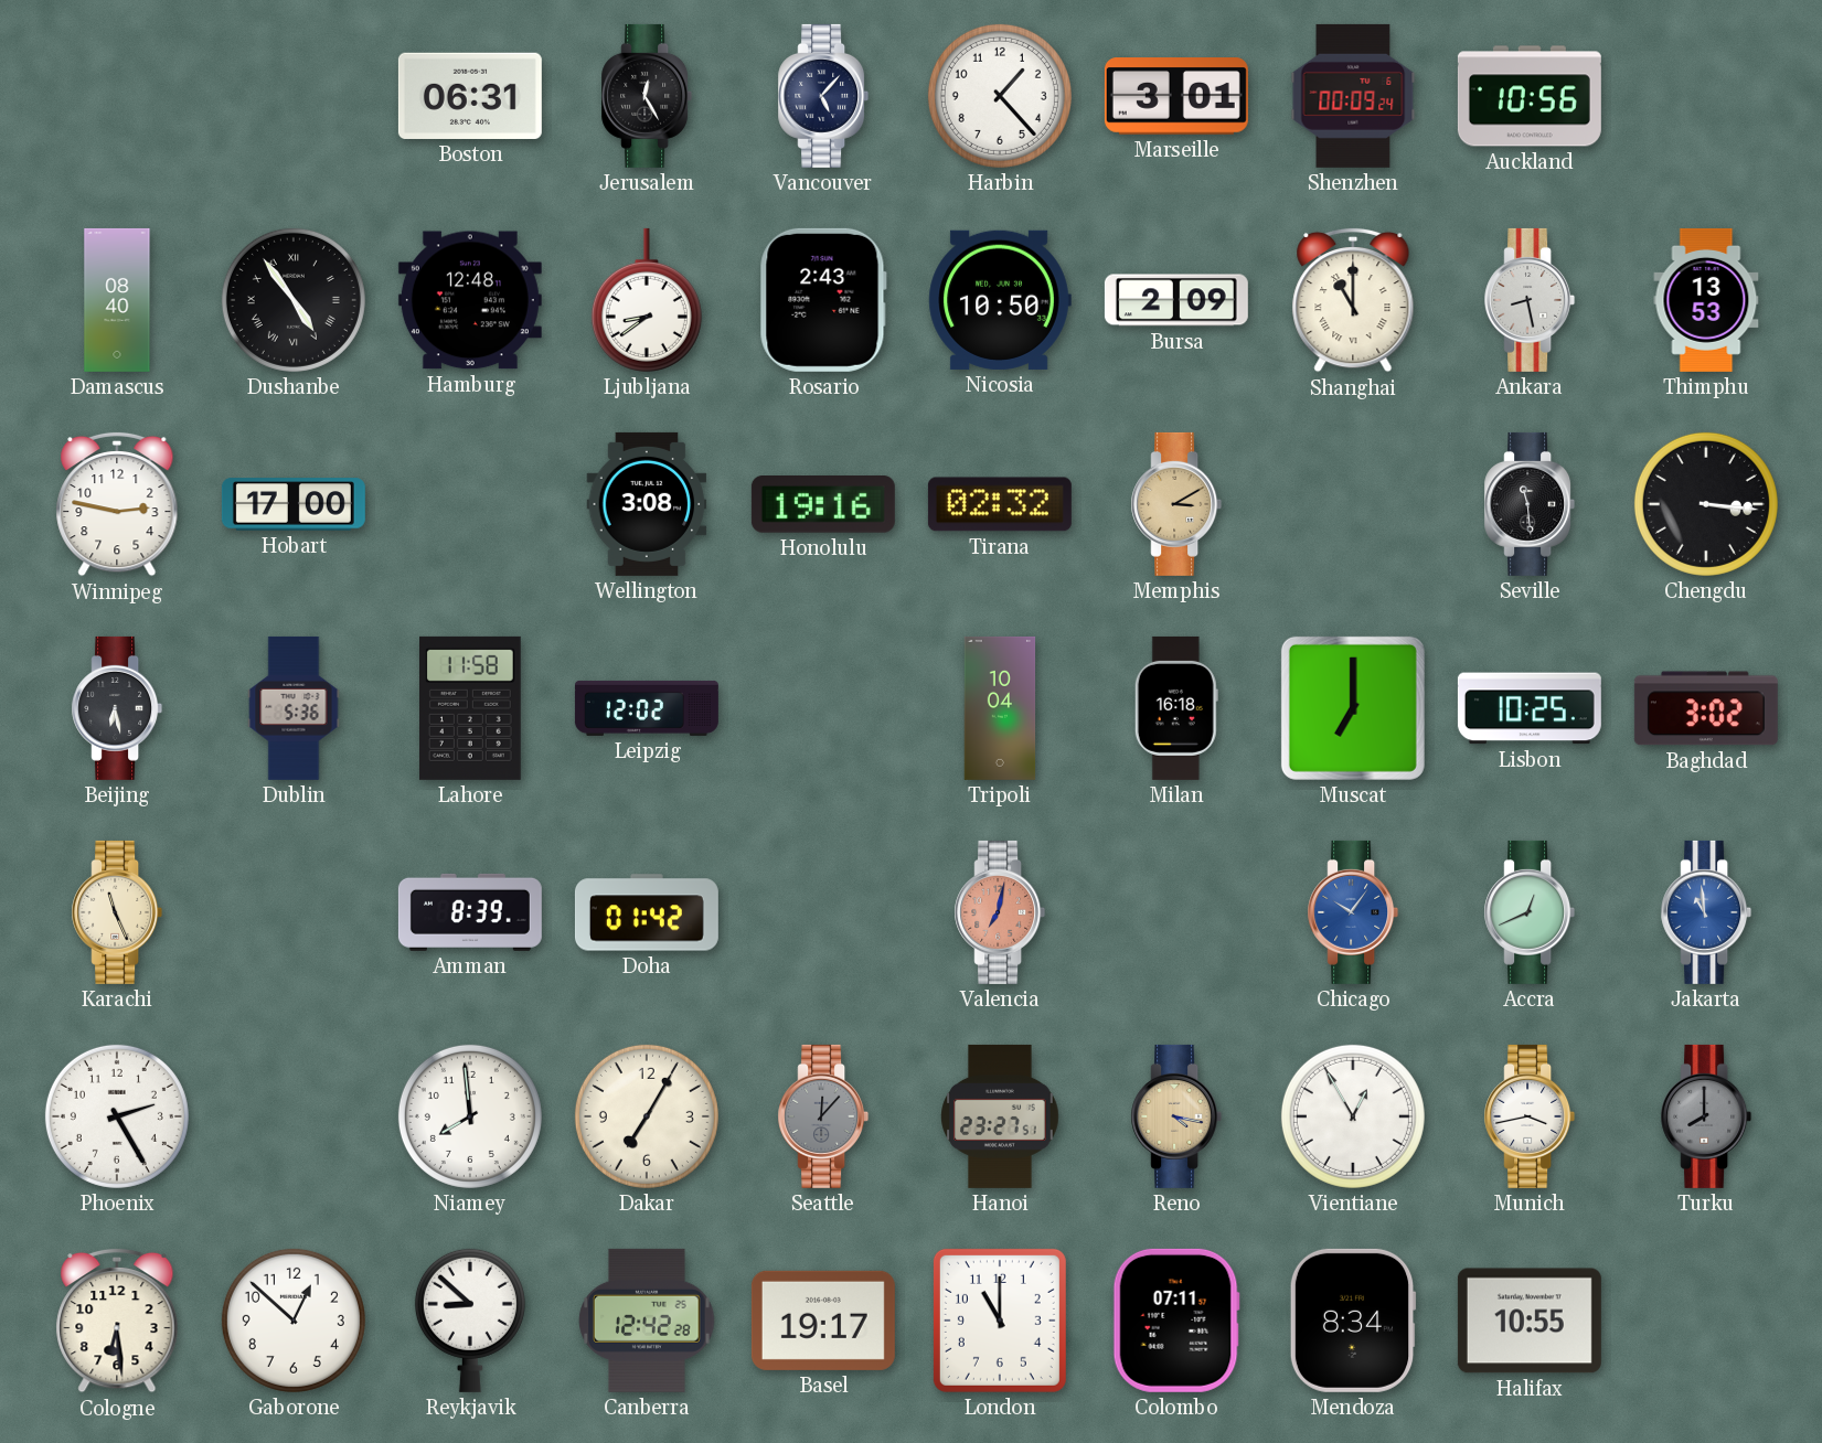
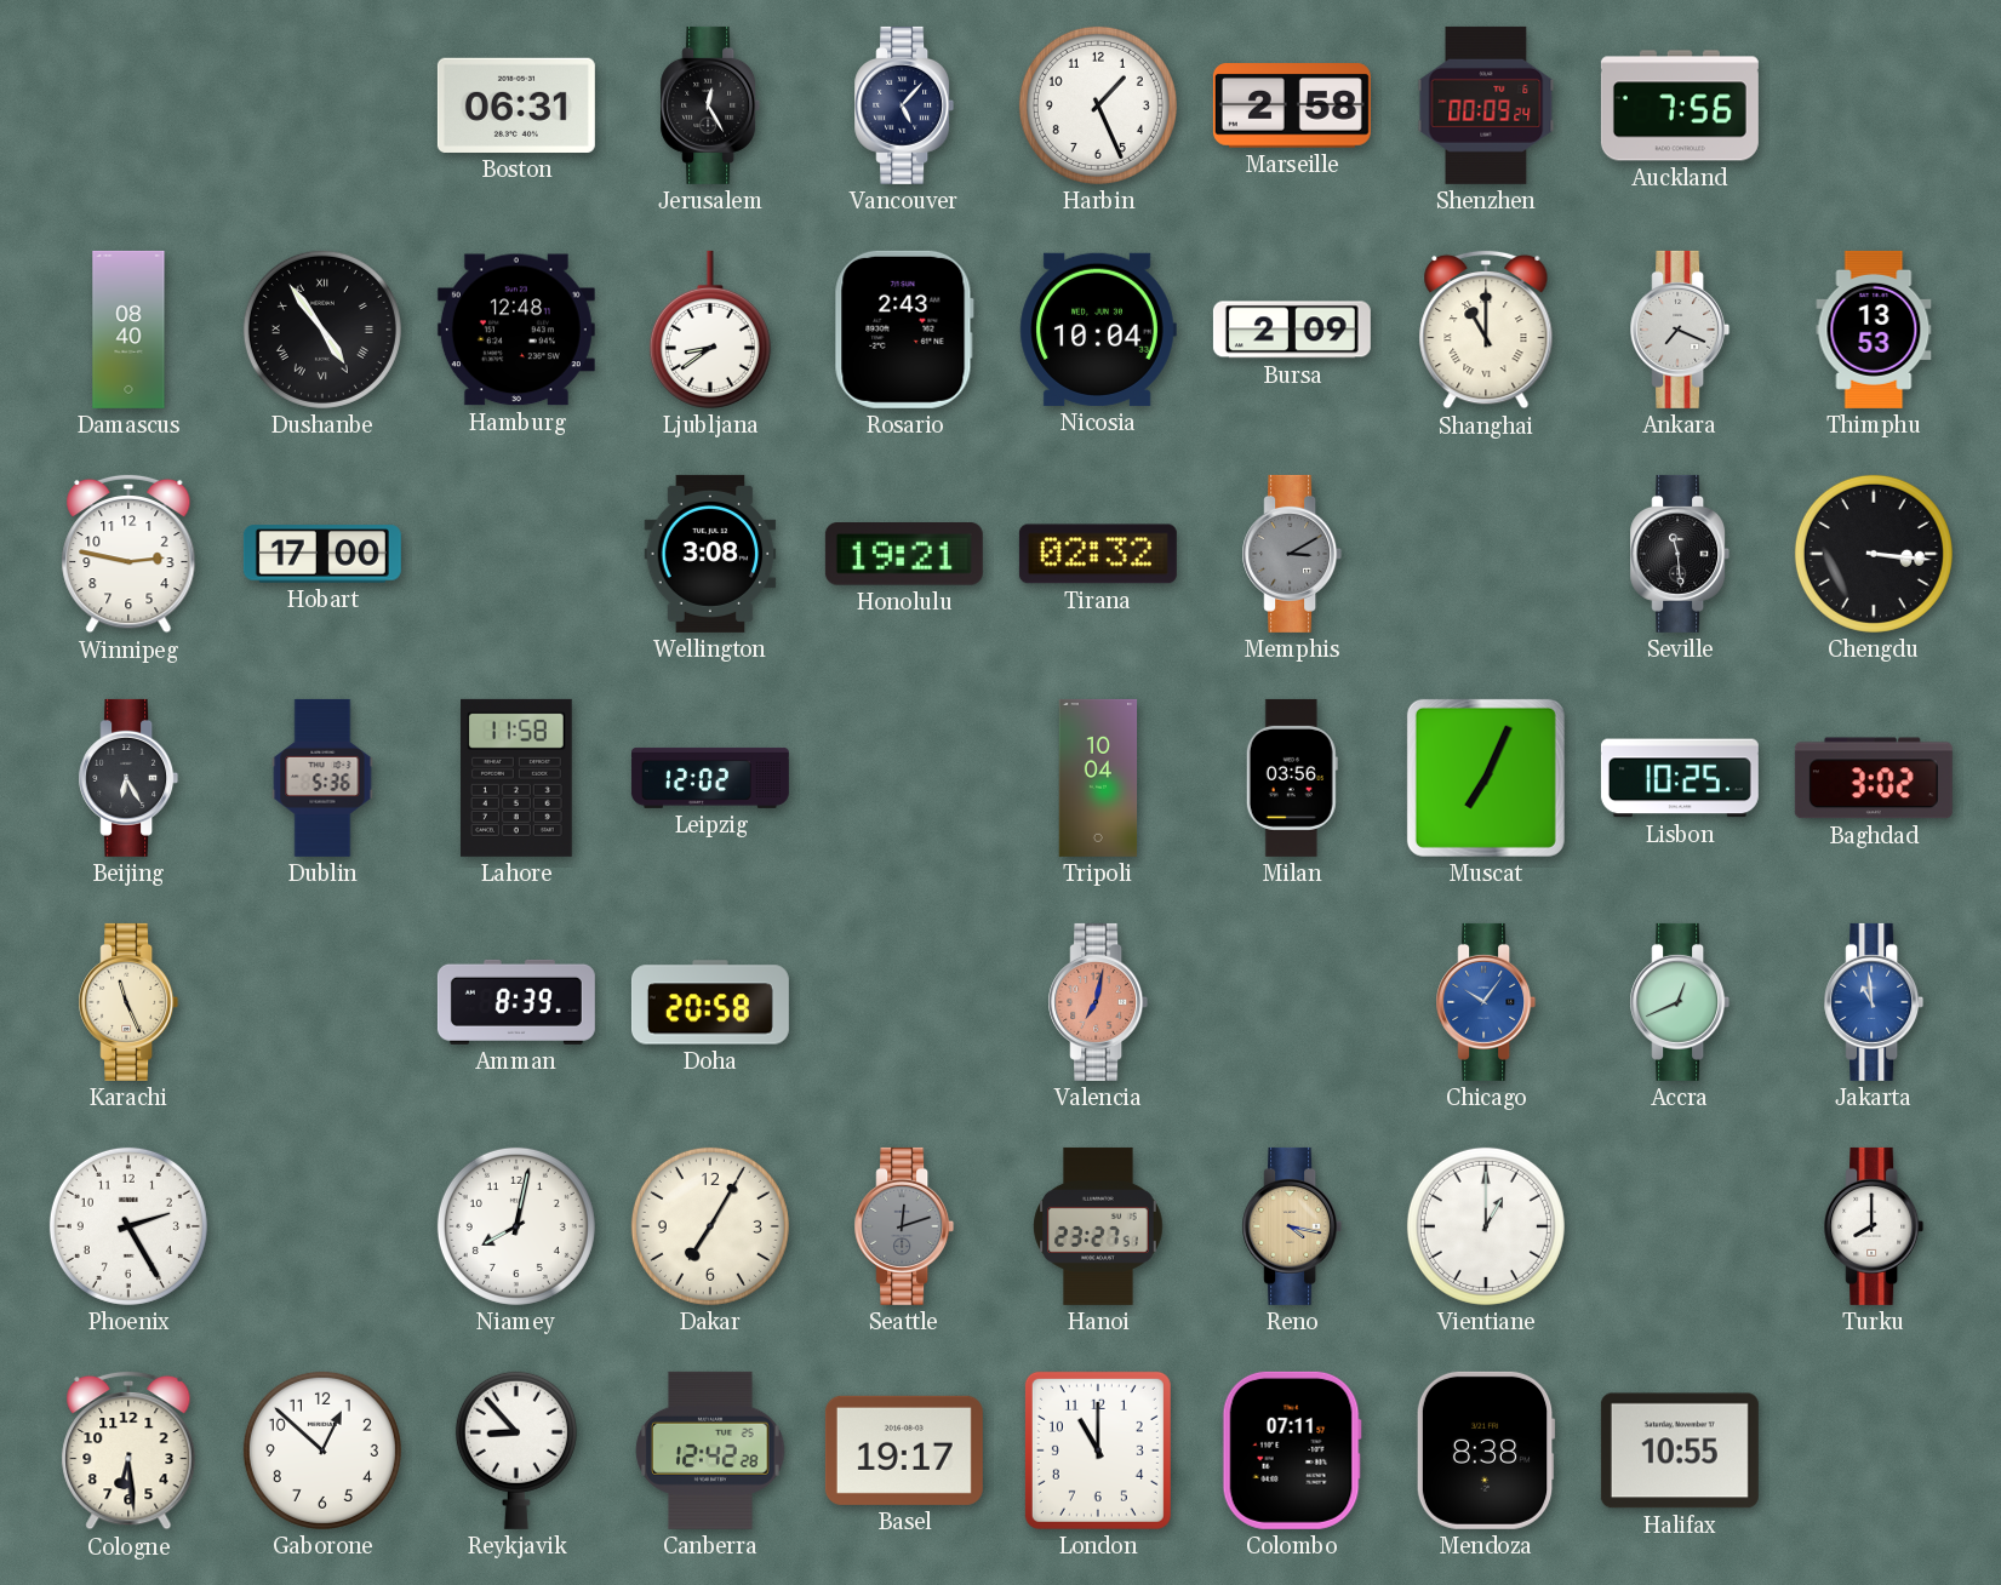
Harbin: 1:23 -> 1:26
Marseille: 3:01 -> 2:58
Auckland: 10:56 -> 7:56
Nicosia: 10:50 -> 10:04
Ankara: 8:28 -> 7:19
Honolulu: 19:16 -> 19:21
Memphis dial: champagne -> grey
Beijing: 6:28 -> 6:25
Milan: 16:18 -> 03:56
Muscat: 7:00 -> 7:04
Doha: 01:42 -> 20:58
Niamey: 7:59 -> 8:02
Seattle: 12:07 -> 12:12
Vientiane: 12:55 -> 1:00
Munich: 3:43 -> none
Turku dial: grey -> white
Reykjavik: 8:52 -> 8:53
Mendoza: 8:34 -> 8:38
